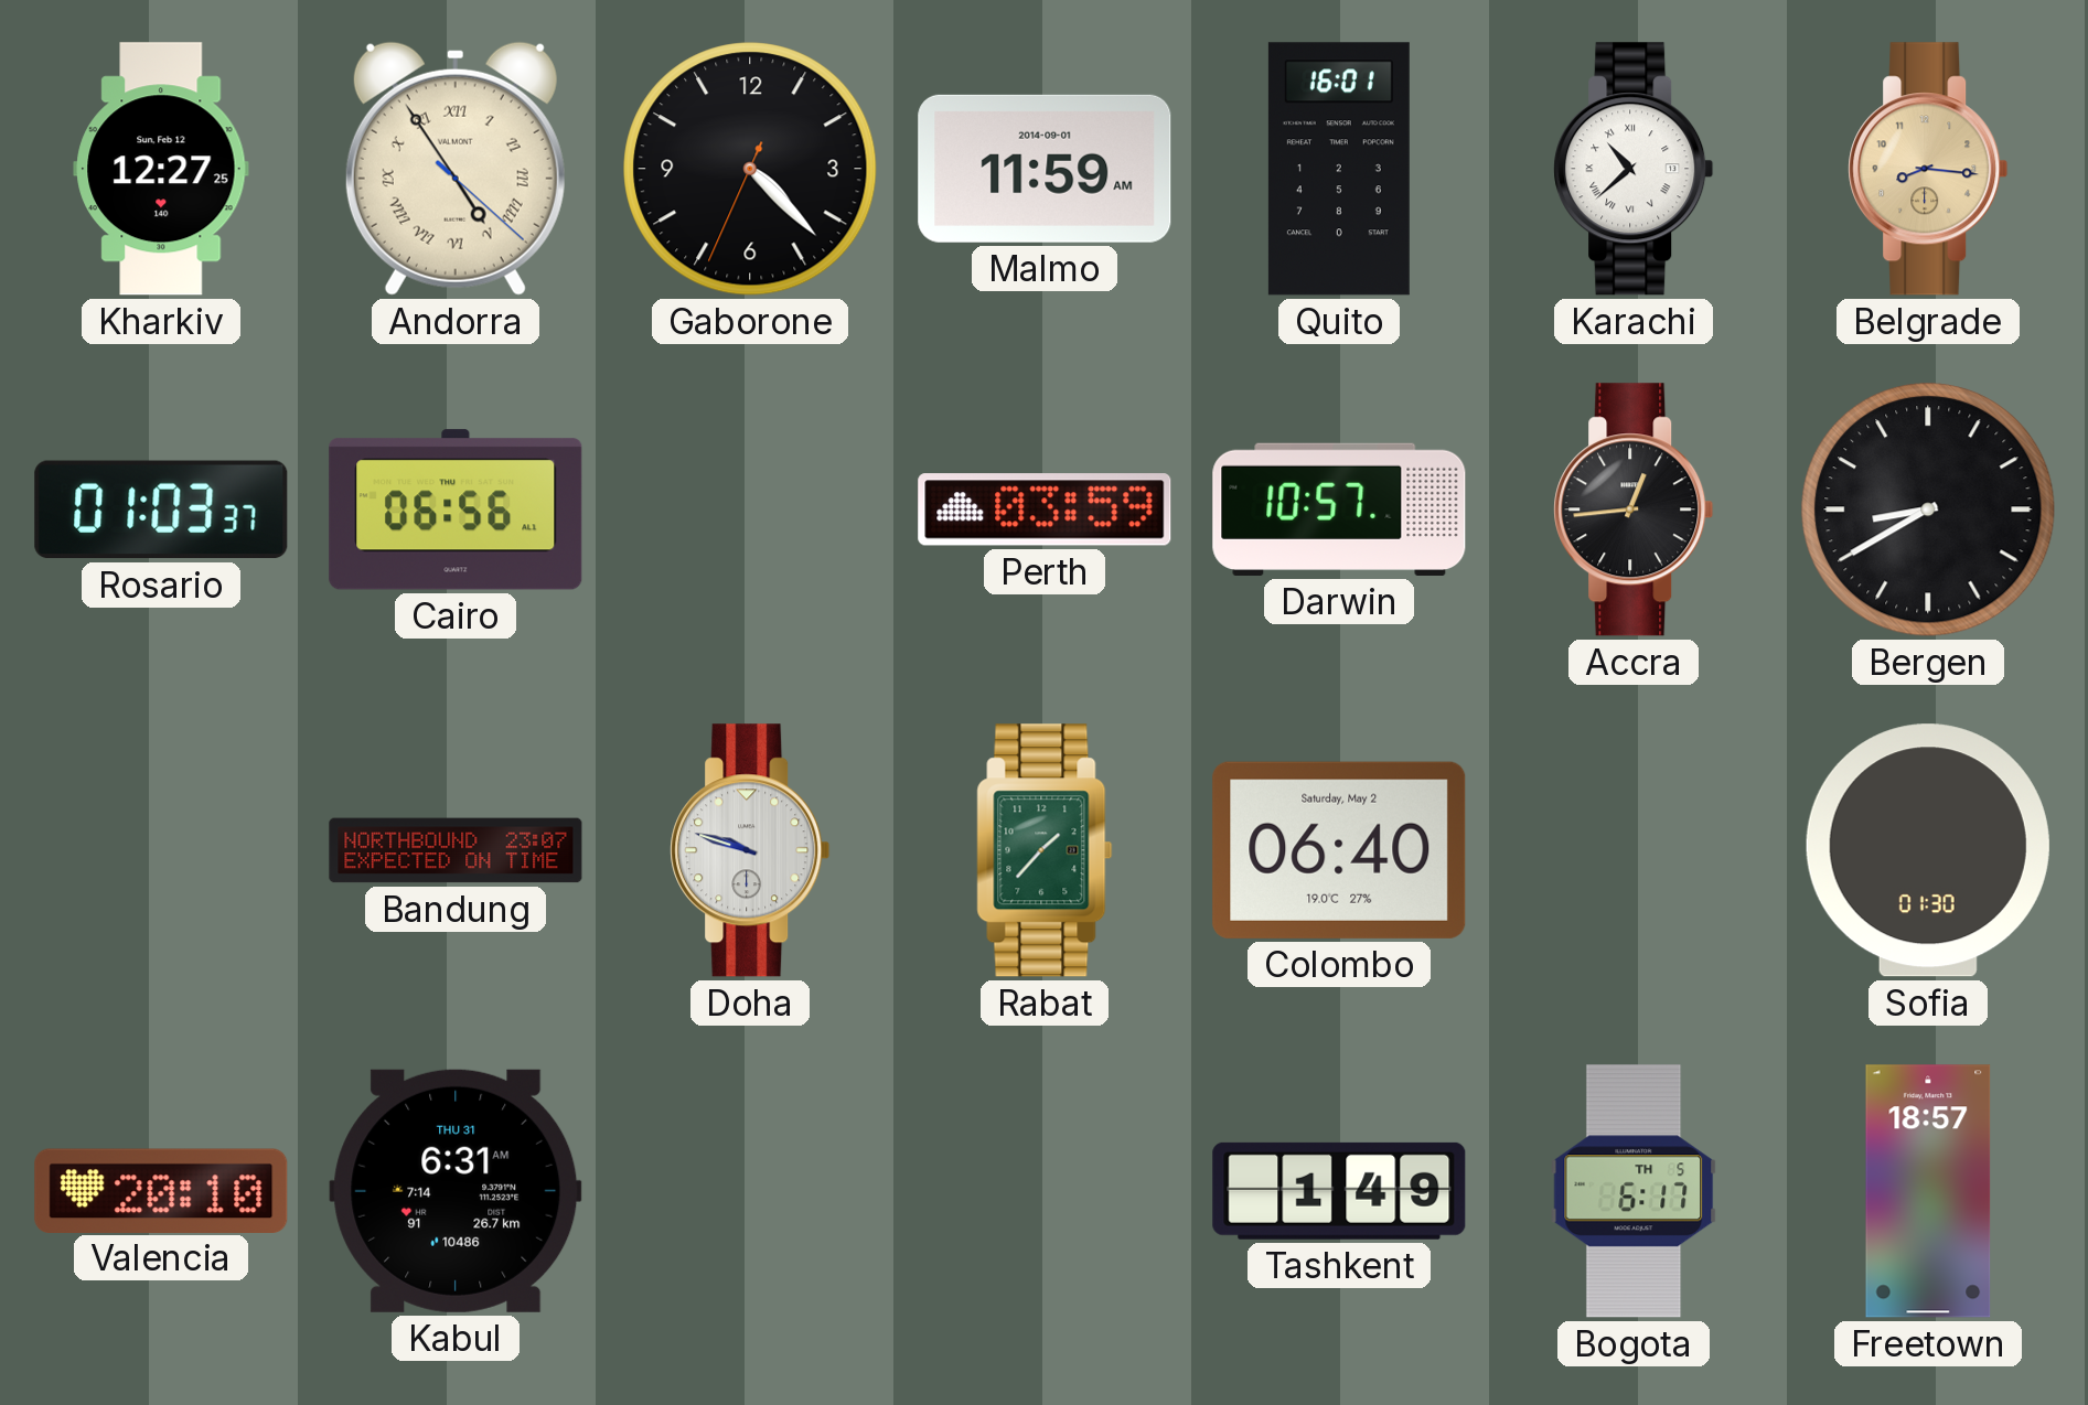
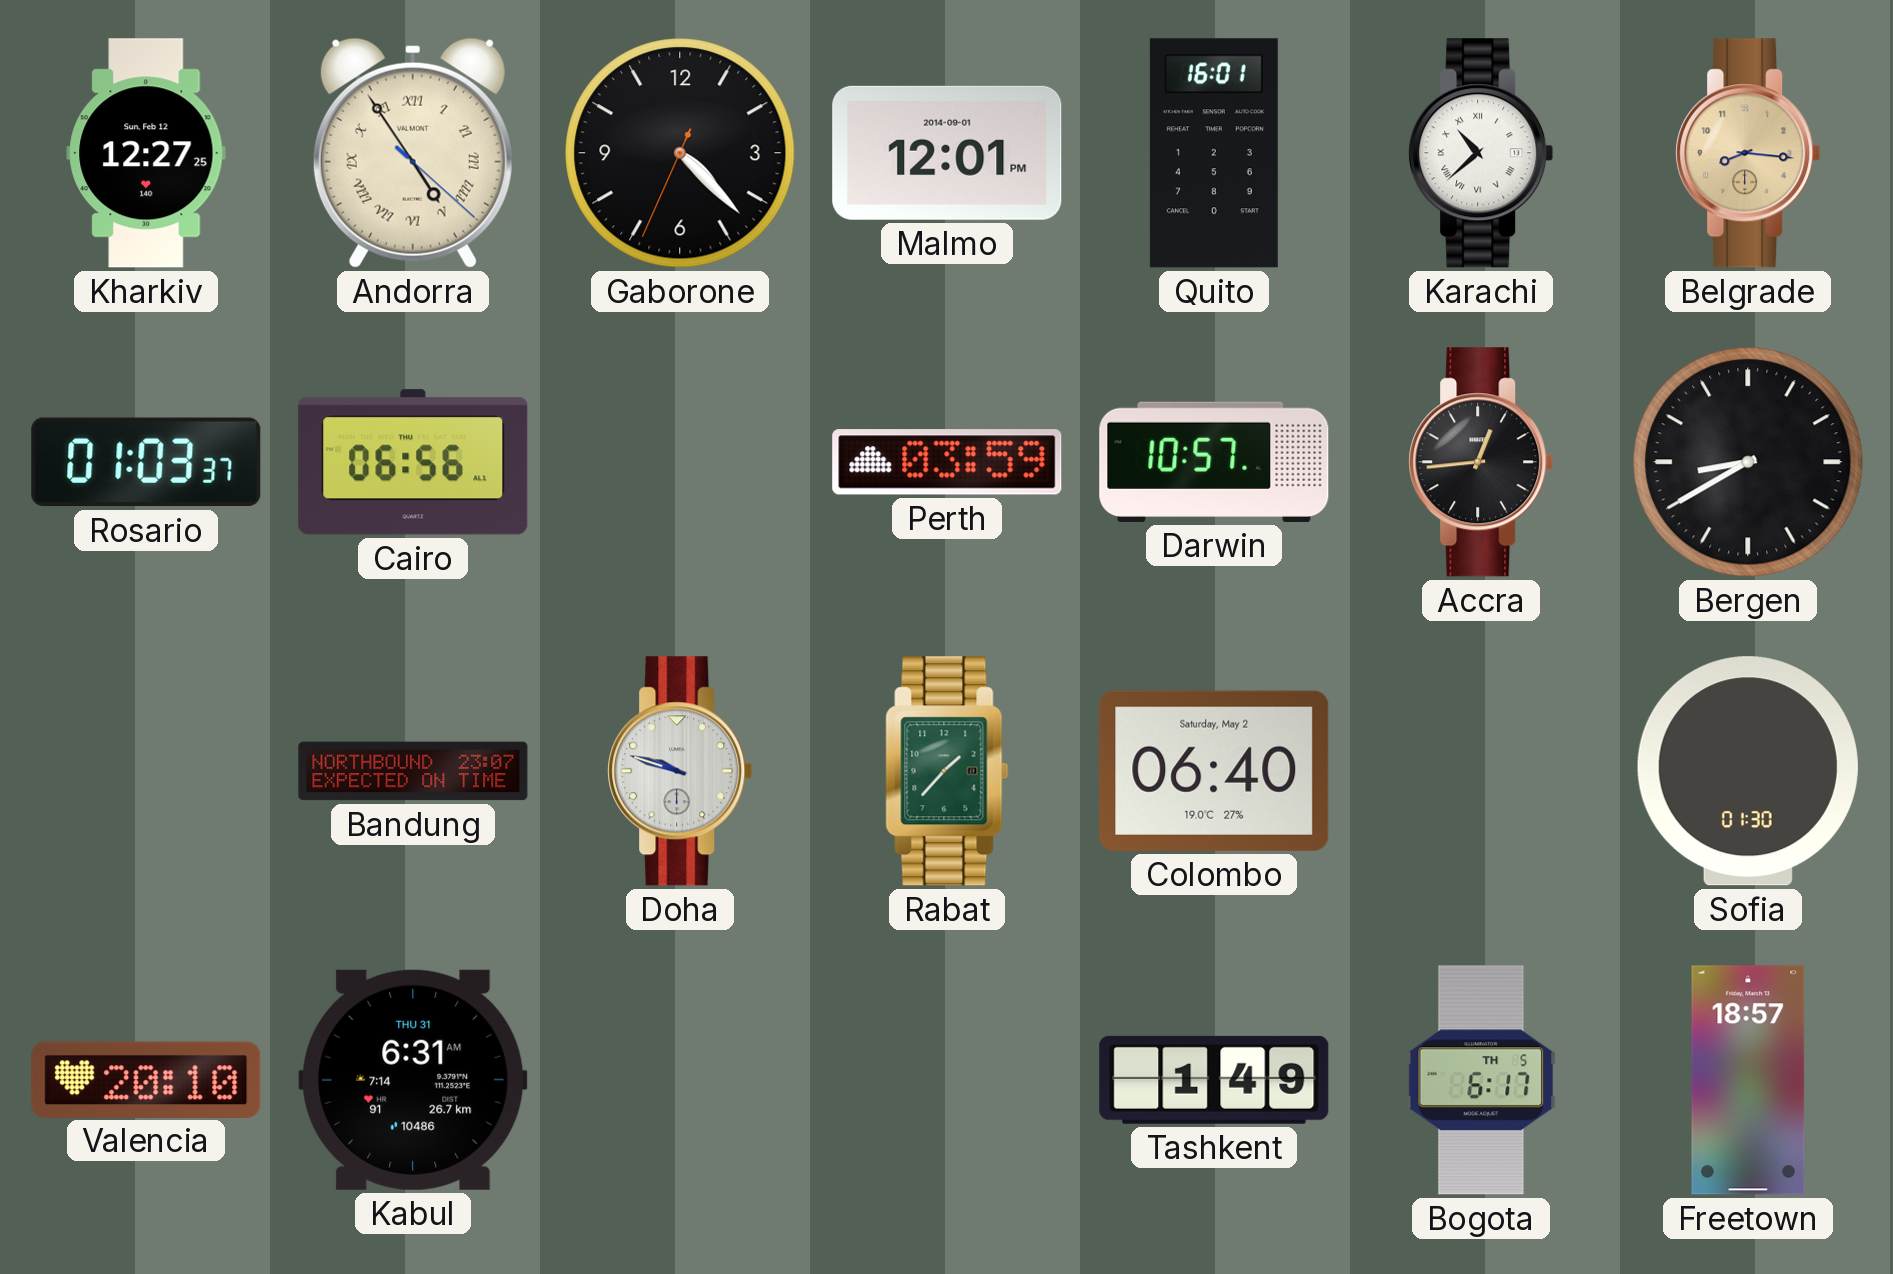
Malmo: 11:59 -> 12:01
